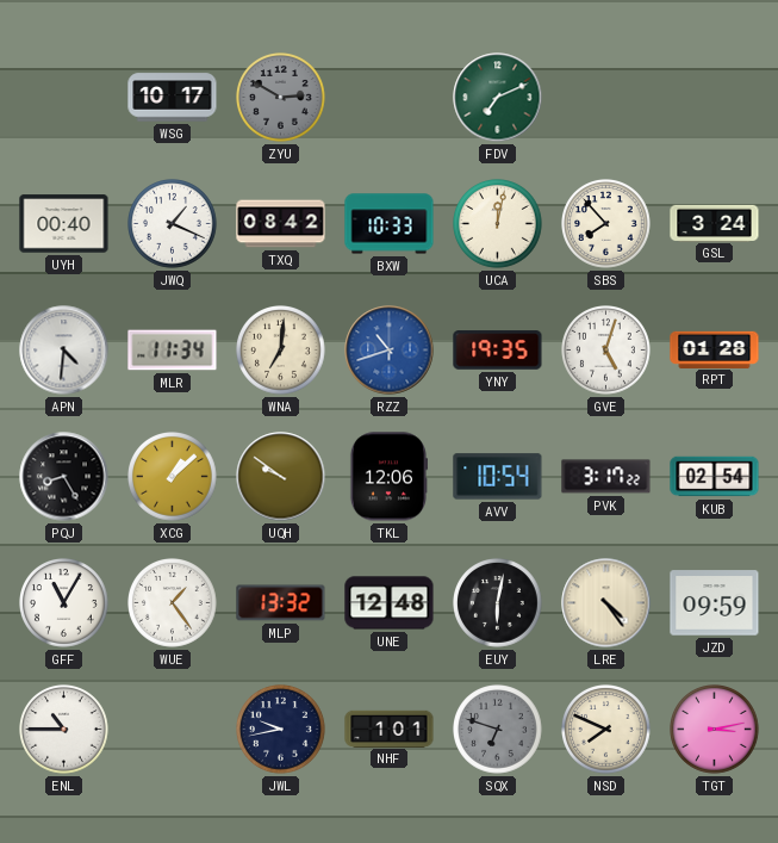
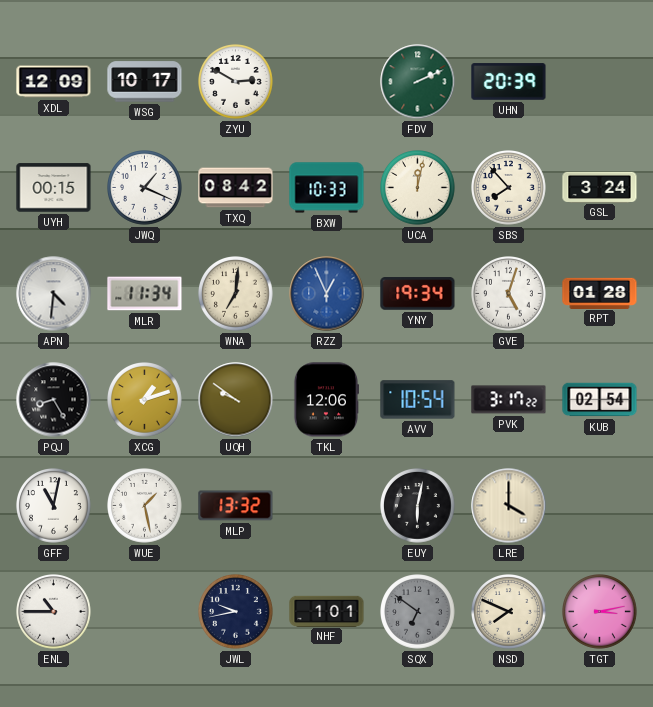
XDL: none -> 12:09
ZYU dial: grey -> white
FDV: 7:11 -> 2:11
UHN: none -> 20:39
UYH: 00:40 -> 00:15
RZZ: 10:42 -> 12:56
YNY: 19:35 -> 19:34
XCG: 1:08 -> 1:12
GFF: 11:05 -> 11:02
WUE: 1:24 -> 1:28
UNE: 12:48 -> none
LRE: 4:24 -> 4:00
JZD: 09:59 -> none
SQX: 6:48 -> 6:51
